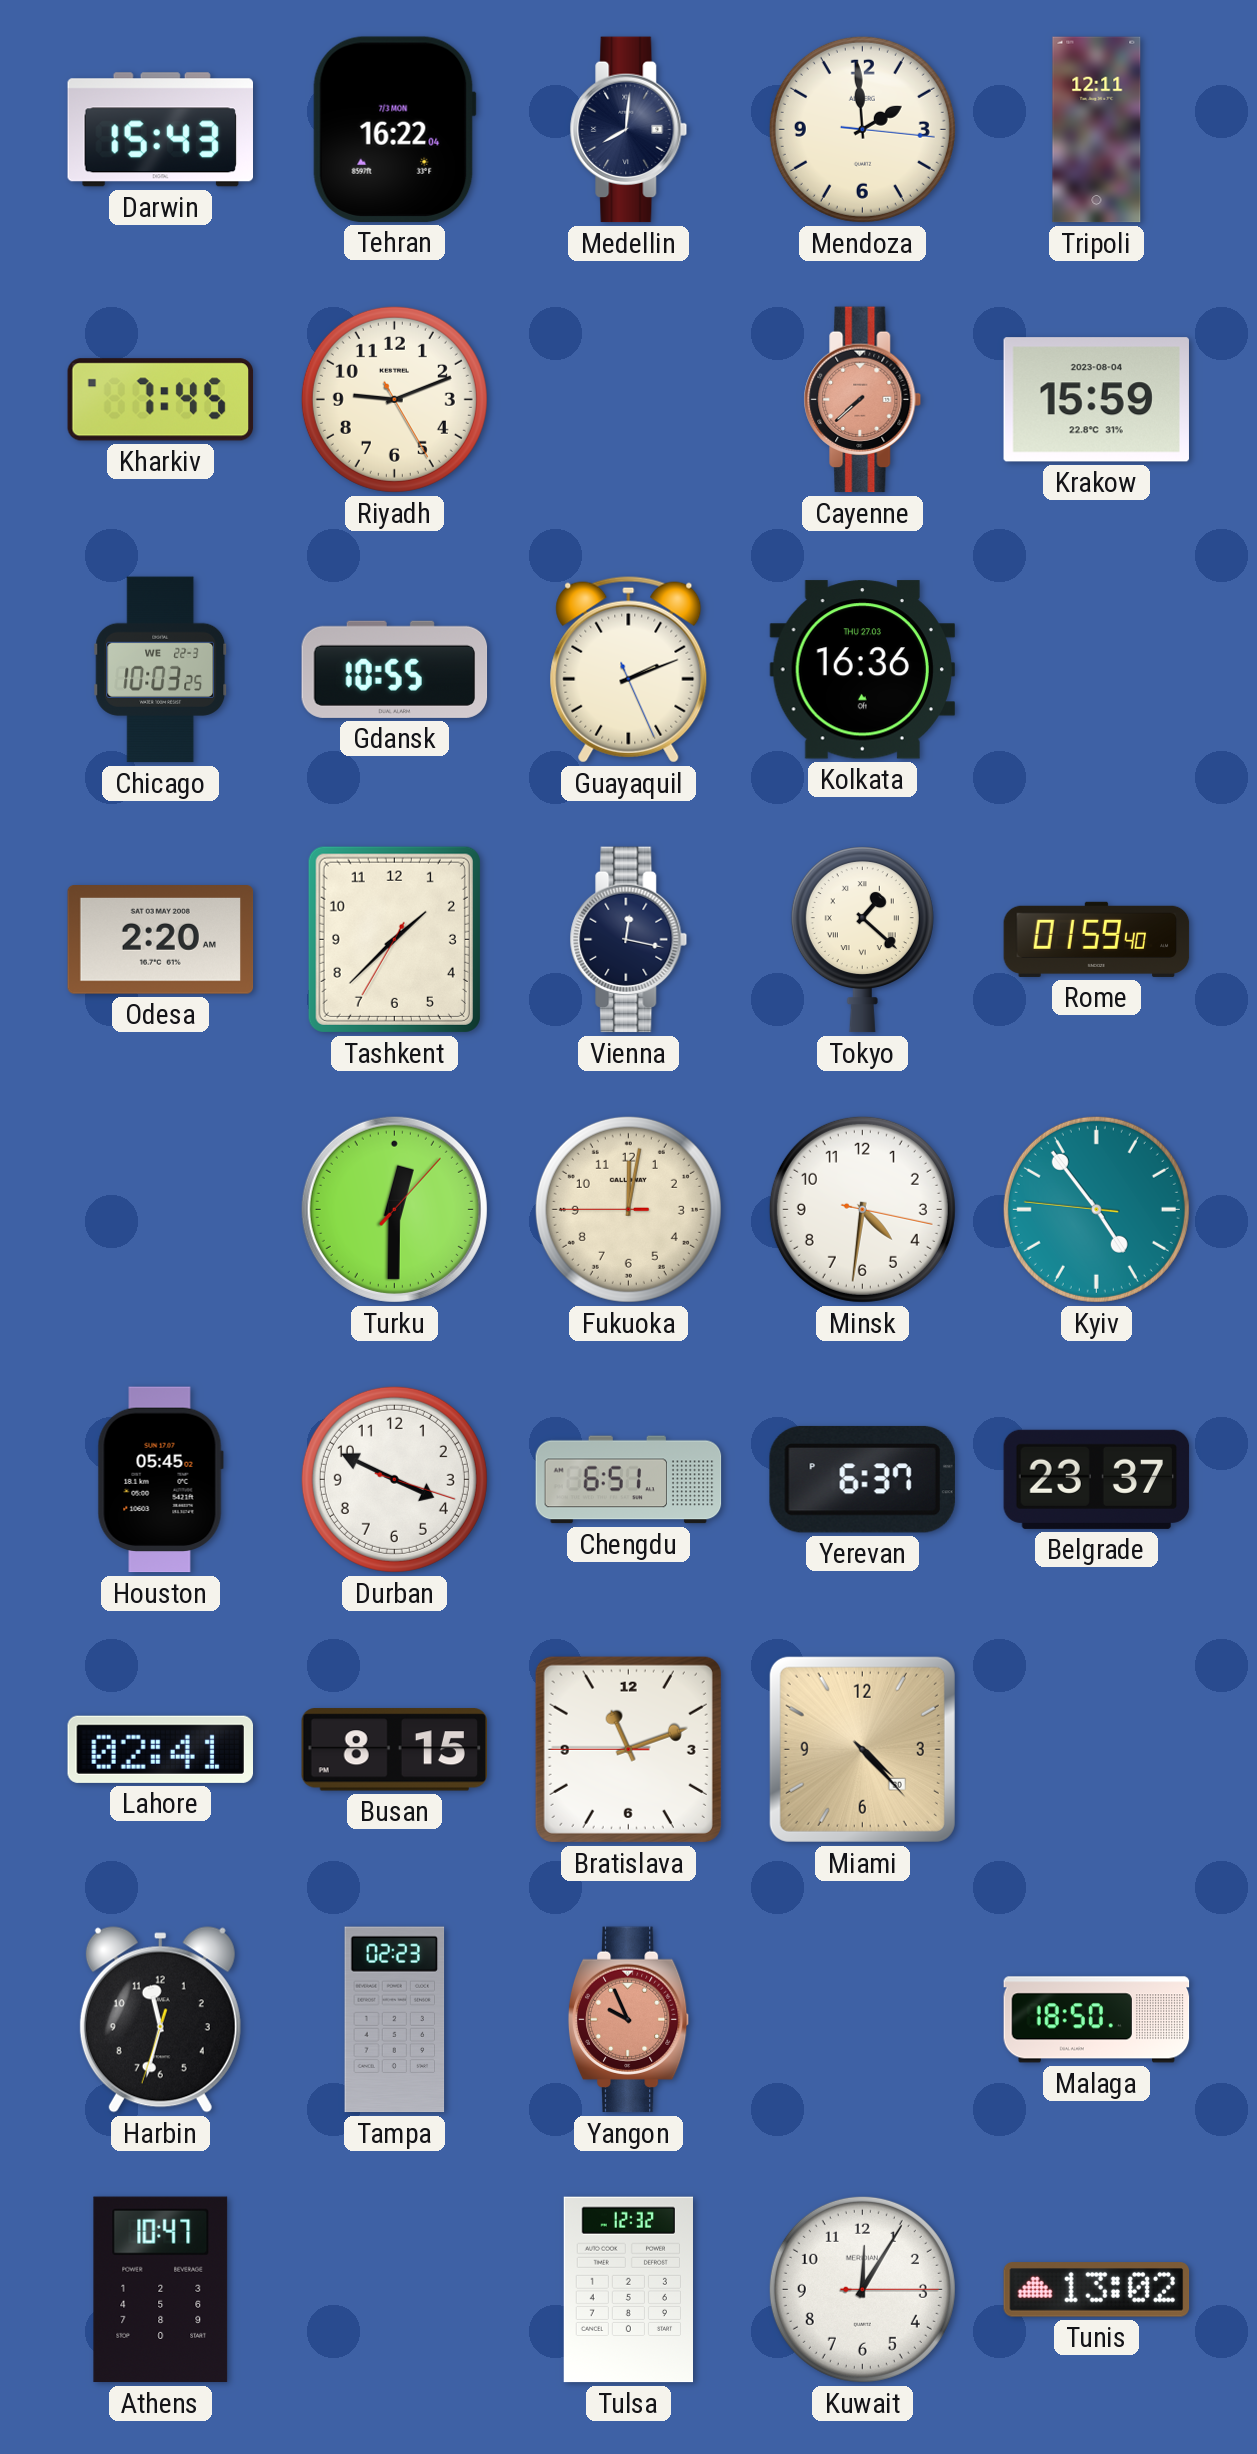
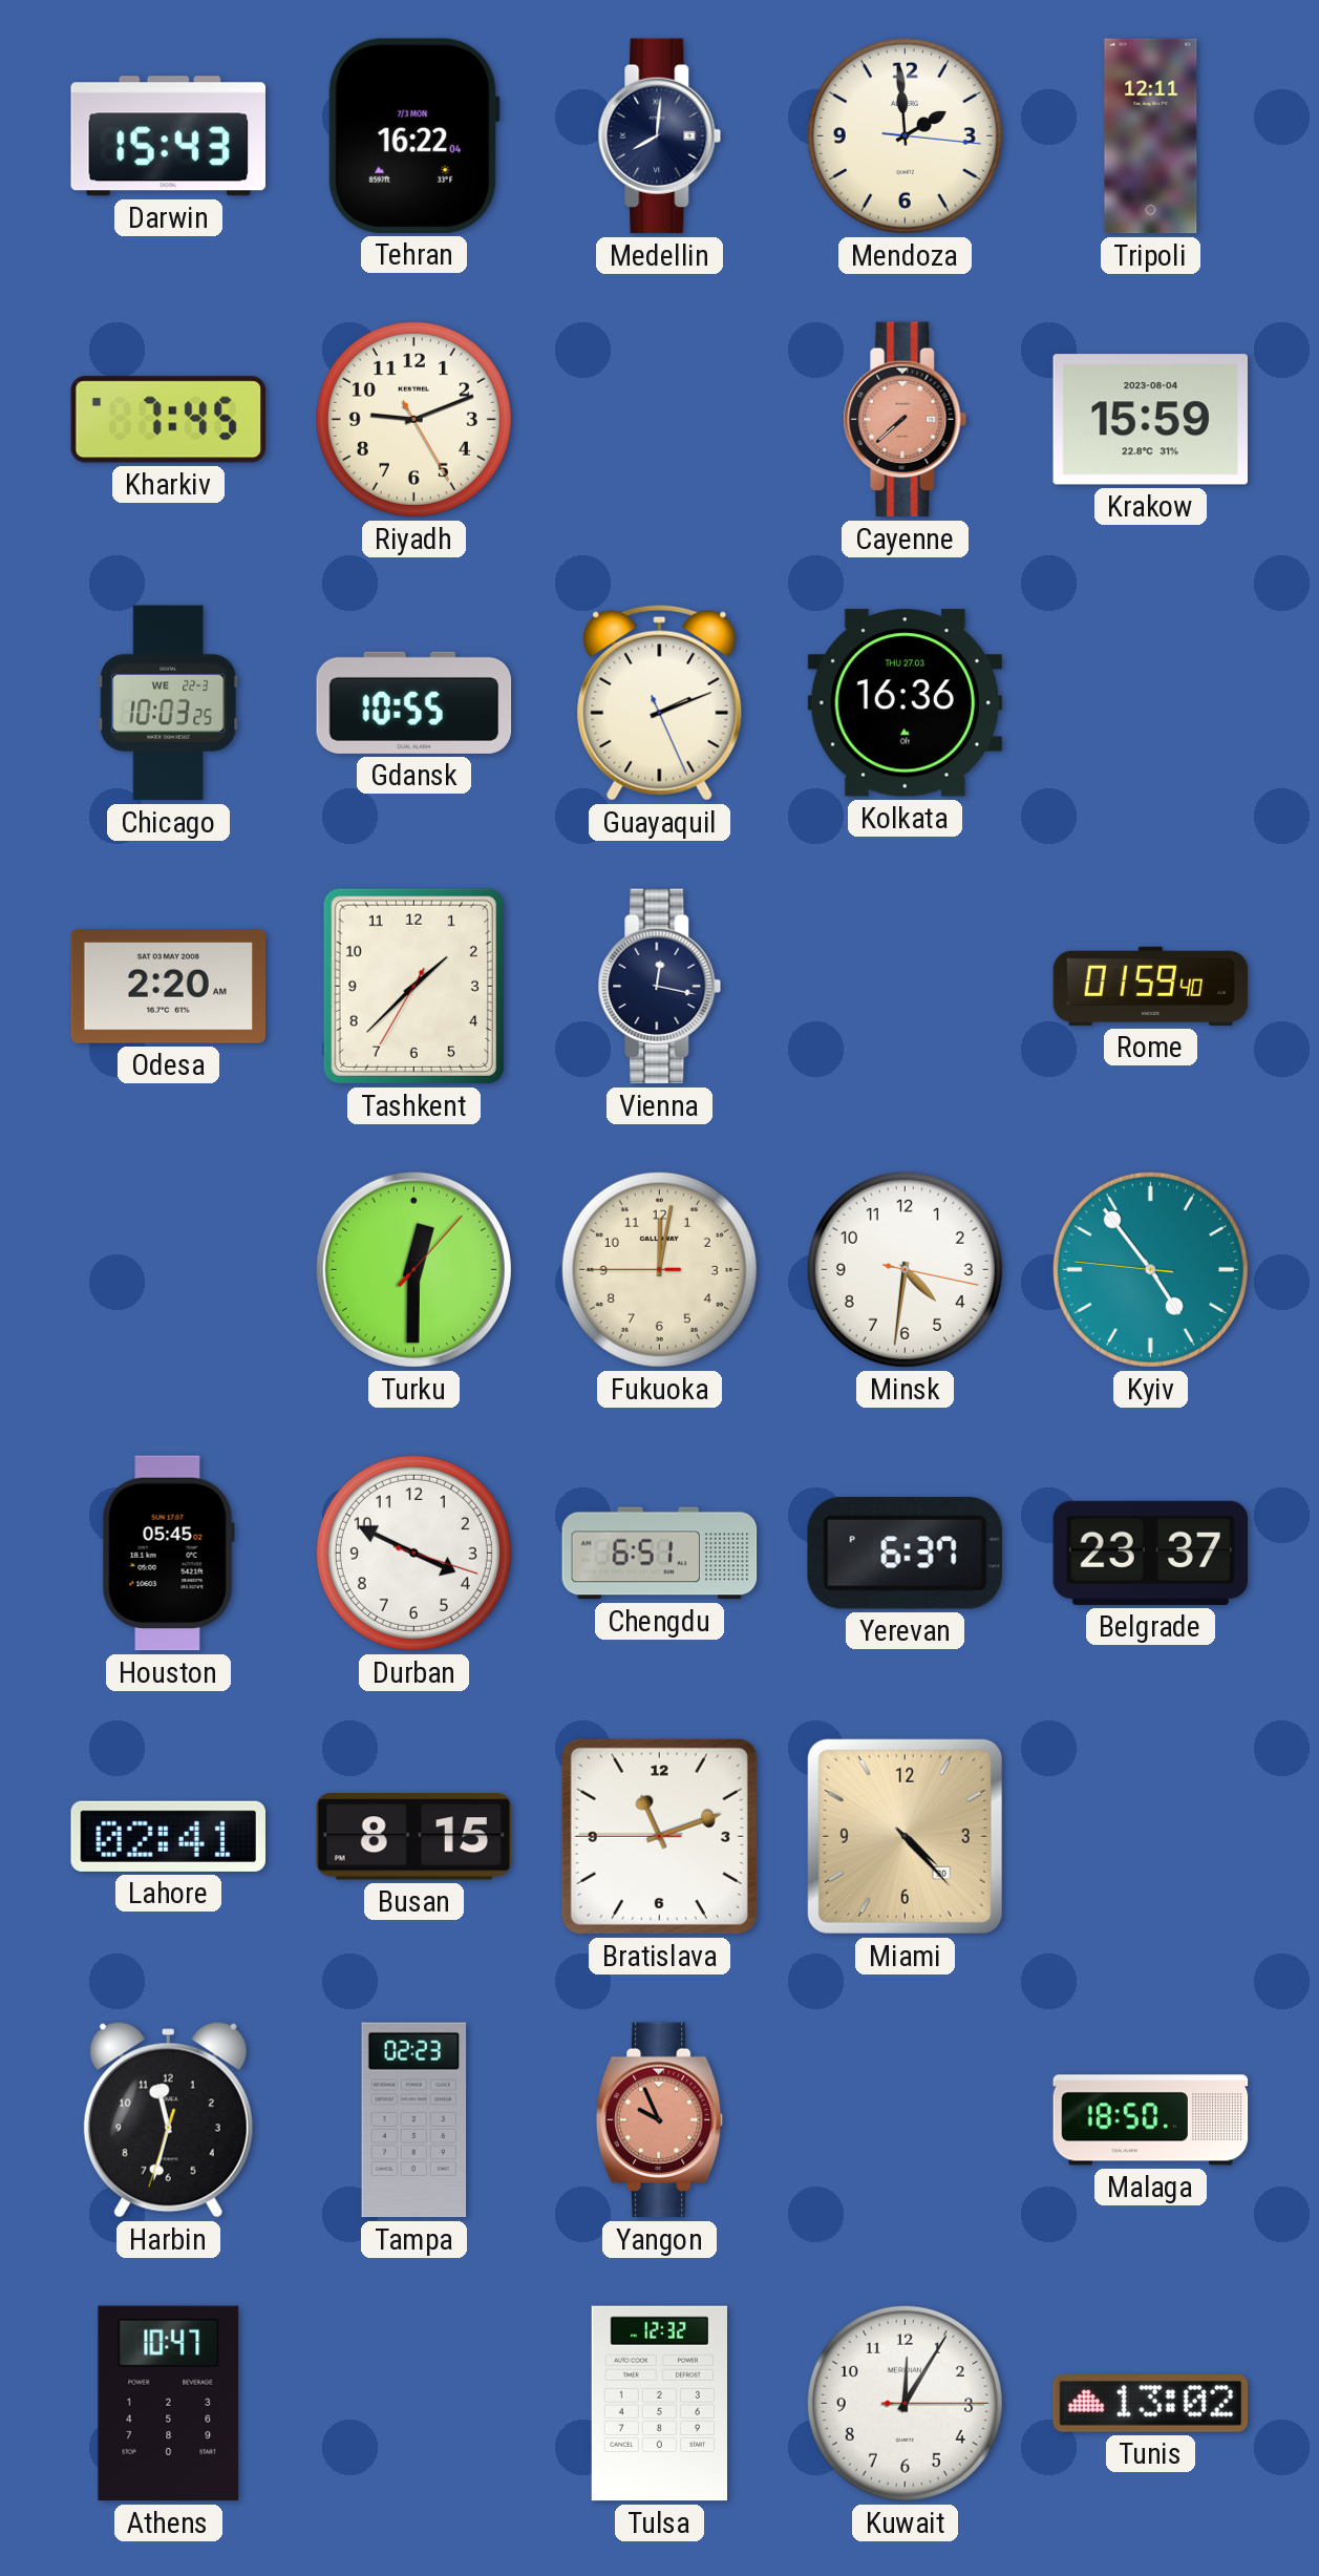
Tokyo: 1:22 -> none
